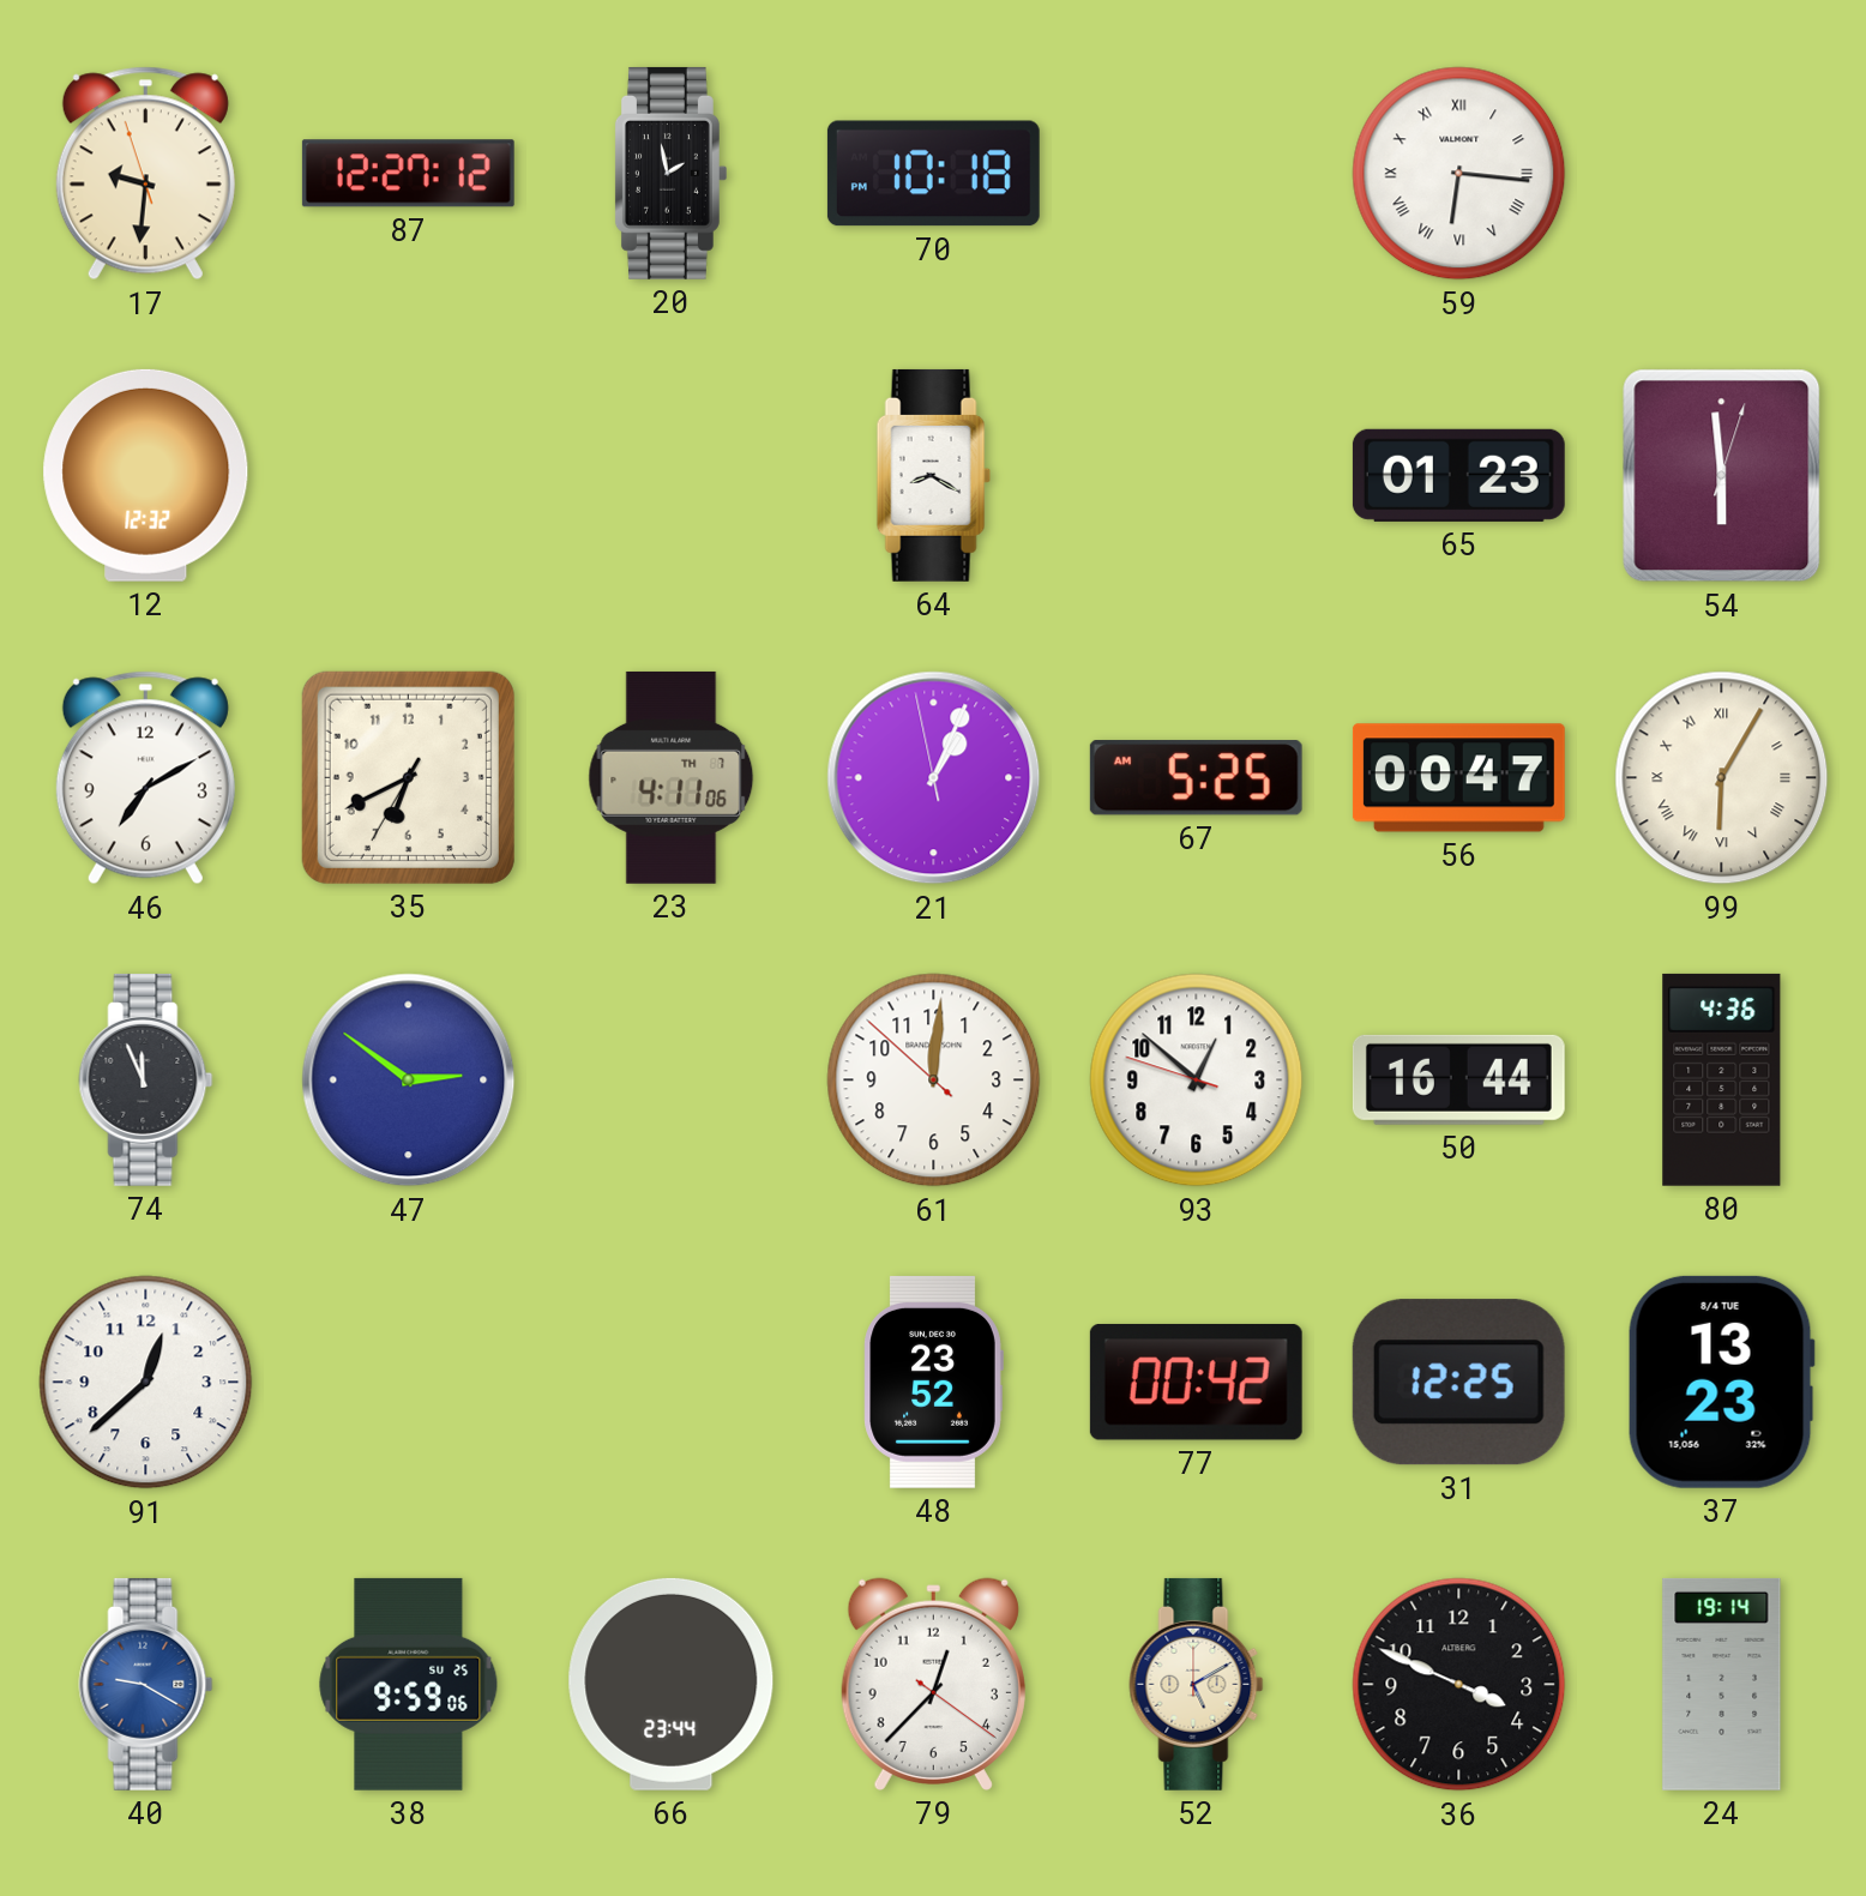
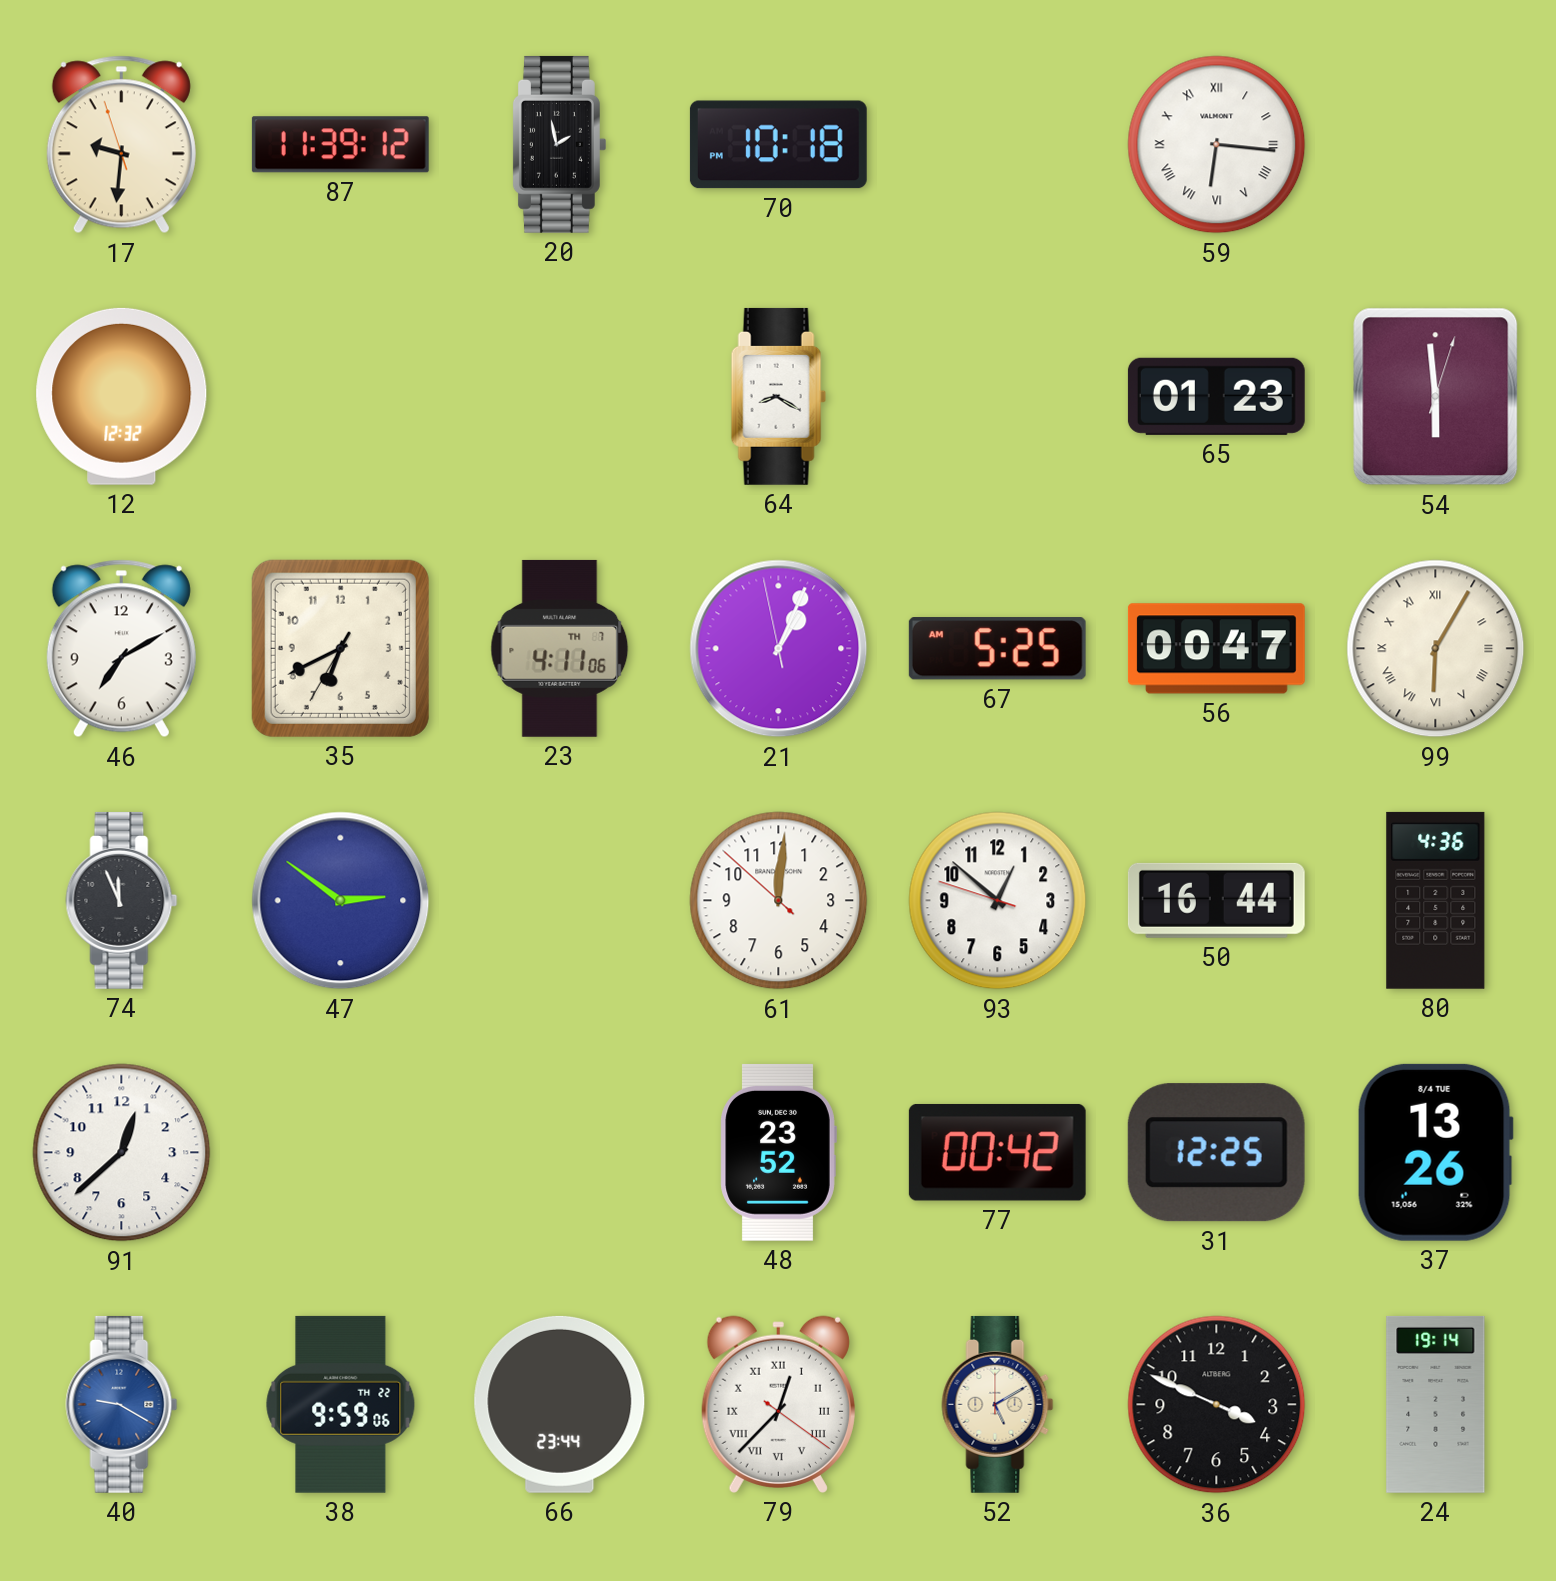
87: 12:27 -> 11:39
37: 13:23 -> 13:26
38 date: SU 25 -> TH 22
79 numerals: Arabic -> Roman
